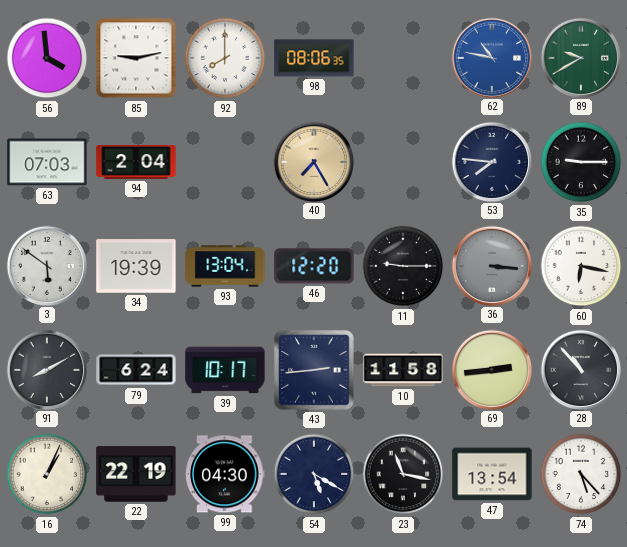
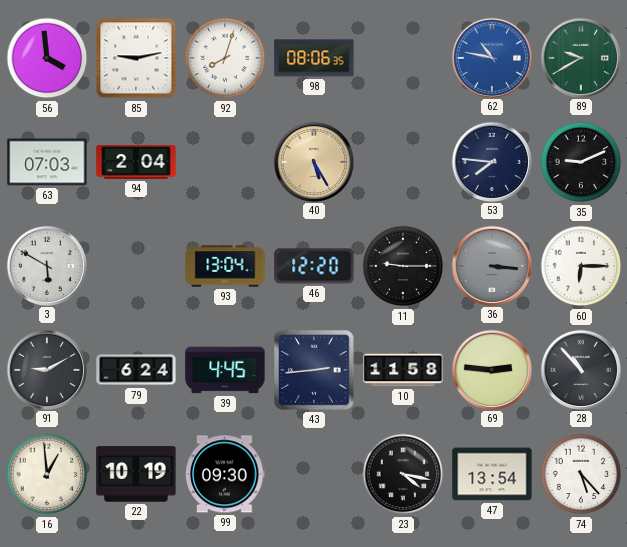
92: 8:00 -> 8:03
40: 7:25 -> 5:25
35: 9:15 -> 9:11
3: 5:51 -> 5:50
34: 19:39 -> none
60: 6:17 -> 6:15
91: 8:10 -> 9:10
39: 10:17 -> 4:45
69: 2:44 -> 2:46
16: 1:04 -> 12:59
22: 22:19 -> 10:19
99: 04:30 -> 09:30
54: 5:20 -> none
23: 11:17 -> 4:17
